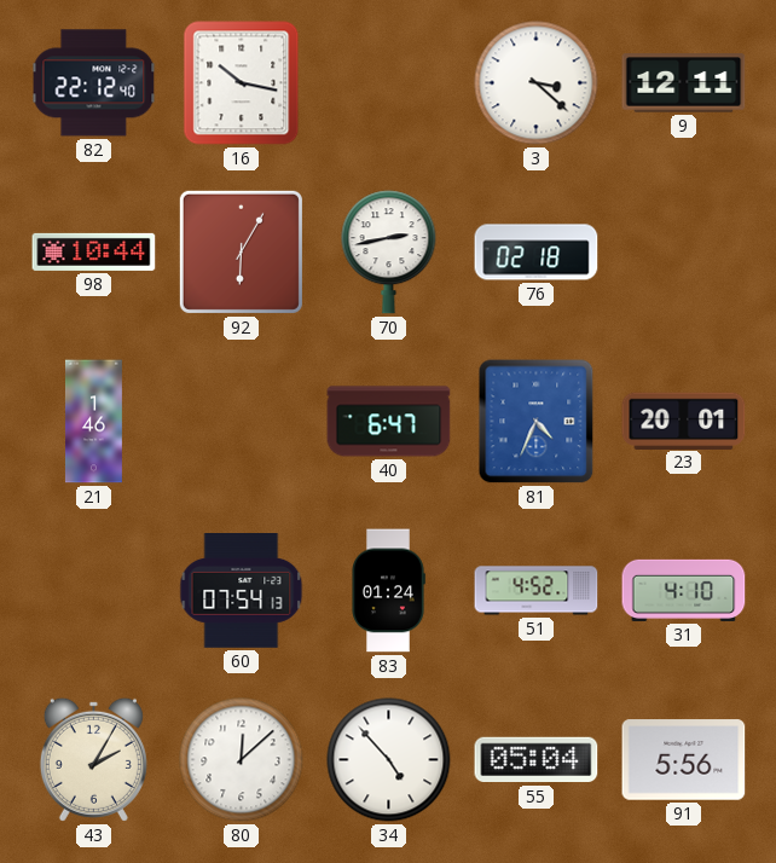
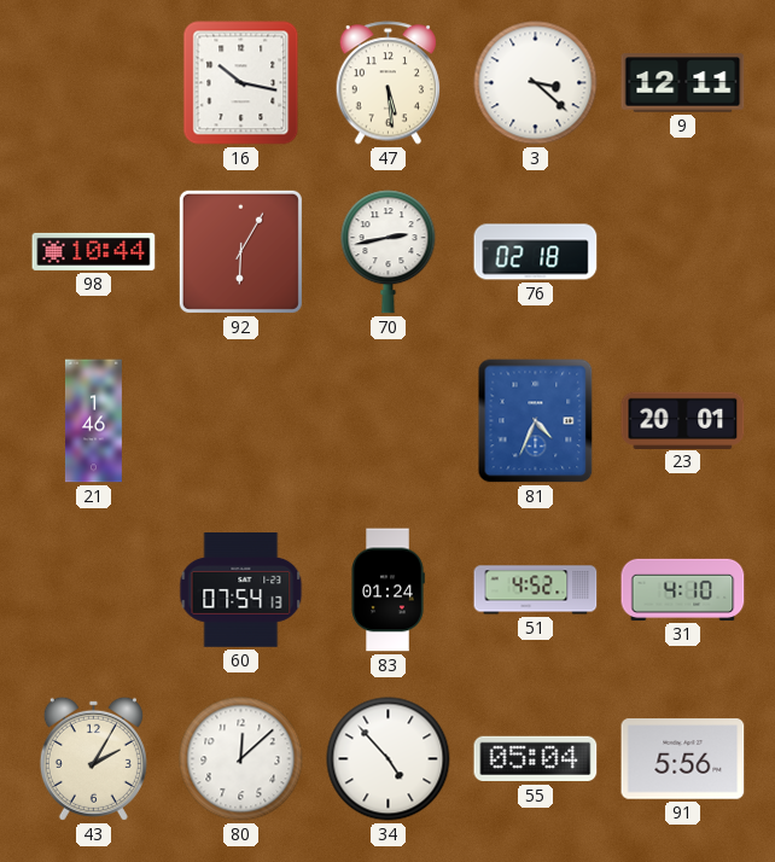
82: 22:12 -> none
47: none -> 5:29
40: 6:47 -> none
